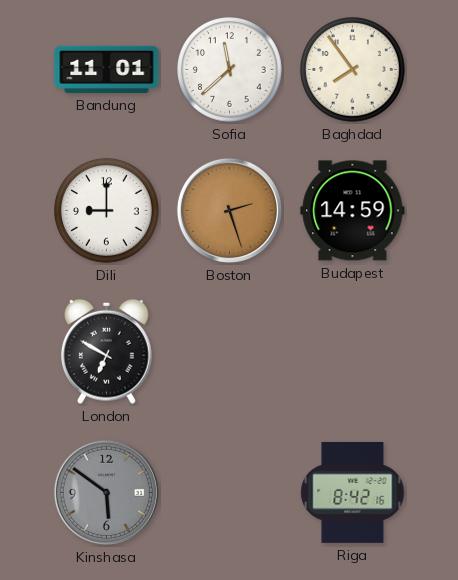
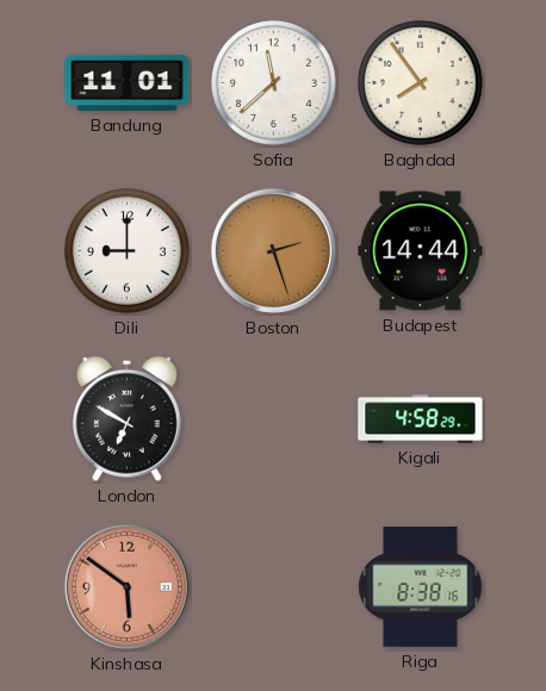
Budapest: 14:59 -> 14:44
Kigali: none -> 4:58
Kinshasa dial: grey -> salmon
Riga: 8:42 -> 8:38
